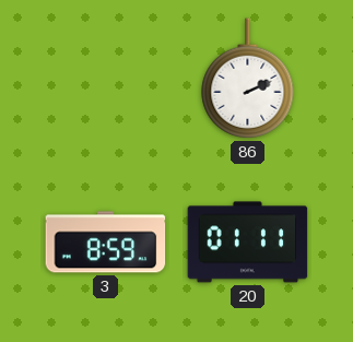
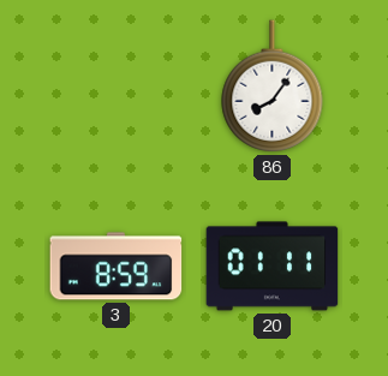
86: 2:11 -> 8:06
